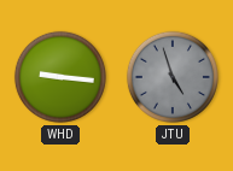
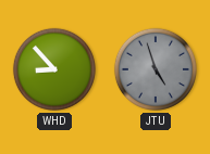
WHD: 9:16 -> 8:53
